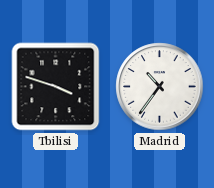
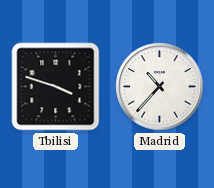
Madrid: 10:36 -> 10:37
